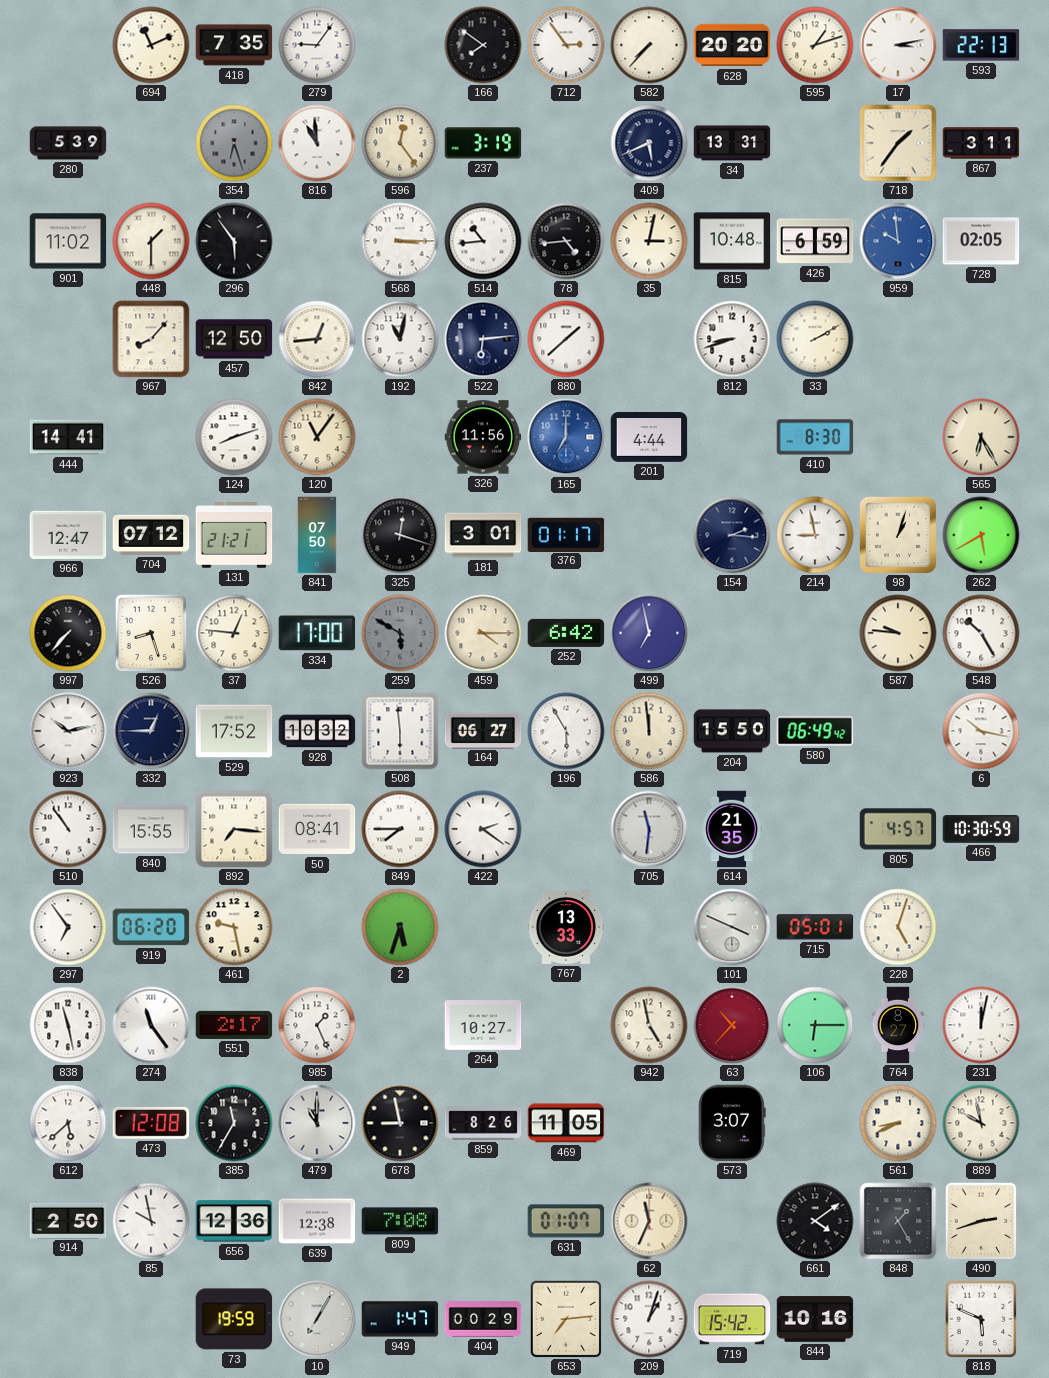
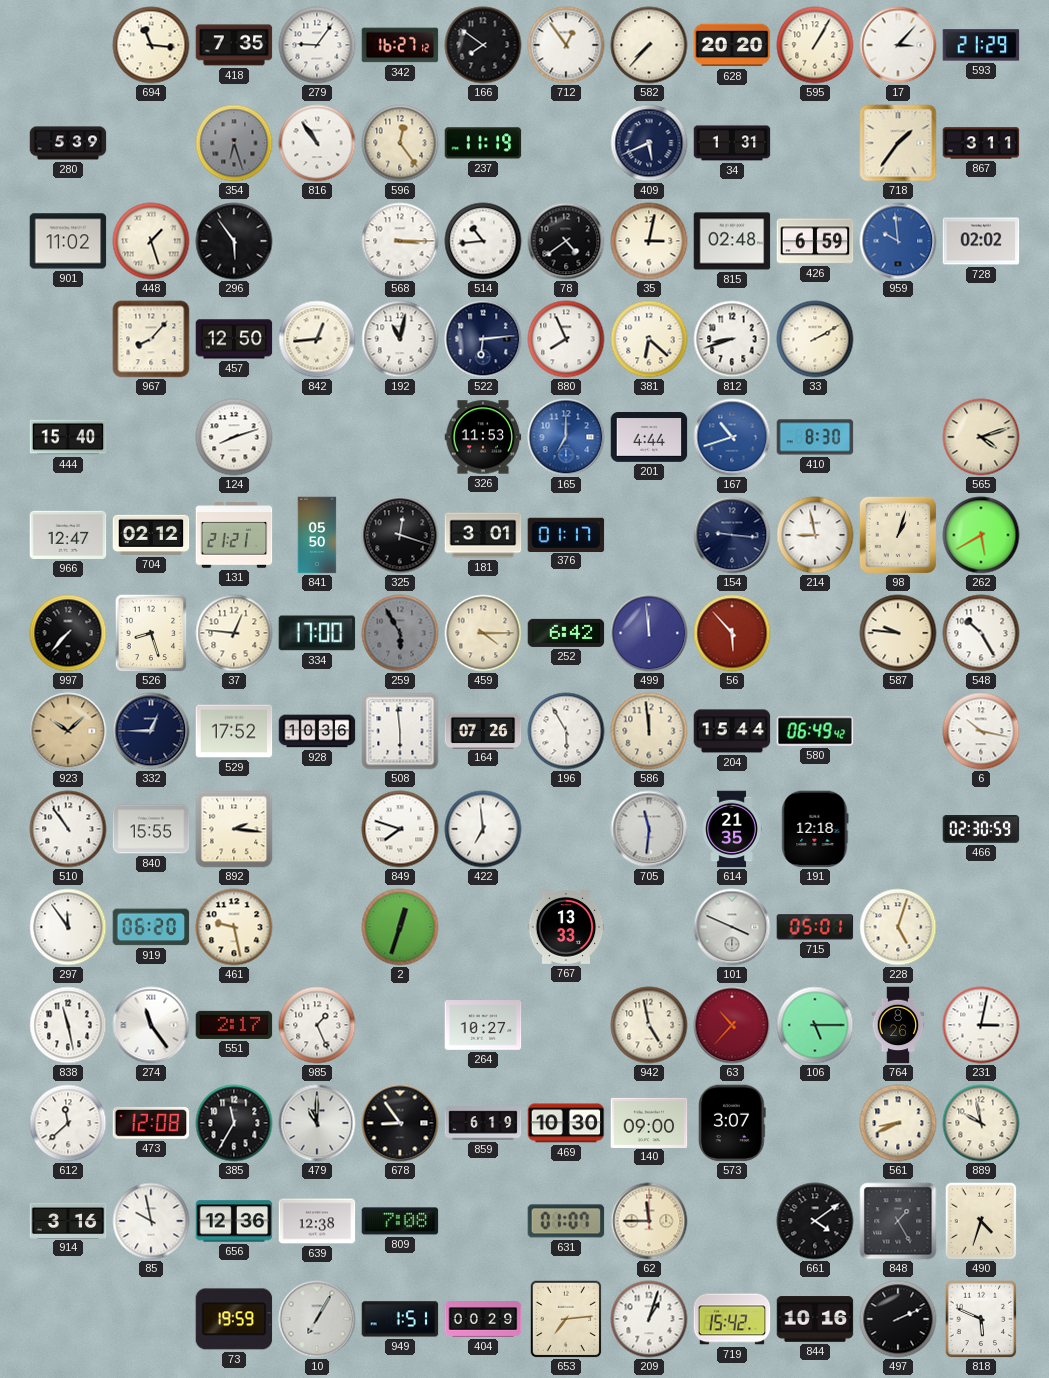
694: 11:11 -> 11:16
342: none -> 16:27
712: 2:54 -> 12:54
595: 1:12 -> 1:05
17: 3:13 -> 3:07
593: 22:13 -> 21:29
816: 10:59 -> 10:54
237: 3:19 -> 11:19
34: 13:31 -> 1:31
448: 1:30 -> 1:27
78: 4:44 -> 4:39
815: 10:48 -> 02:48
728: 02:05 -> 02:02
880: 1:38 -> 7:56
381: none -> 6:22
444: 14:41 -> 15:40
120: 11:06 -> none
326: 11:56 -> 11:53
167: none -> 10:42
565: 6:25 -> 4:12
704: 07:12 -> 02:12
841: 07:50 -> 05:50
154: 2:16 -> 9:16
259: 5:50 -> 5:55
499: 6:58 -> 11:59
56: none -> 5:53
923: 10:13 -> 10:08
923 dial: white -> champagne
928: 10:32 -> 10:36
164: 06:27 -> 07:26
204: 15:50 -> 15:44
892: 7:16 -> 2:16
50: 08:41 -> none
849: 7:45 -> 7:48
422: 2:21 -> 6:59
191: none -> 12:18
805: 4:57 -> none
466: 10:30 -> 02:30
297: 6:54 -> 11:54
2: 5:33 -> 12:33
106: 6:15 -> 5:15
764: 8:27 -> 8:26
231: 12:02 -> 3:02
612: 5:38 -> 11:38
678: 8:58 -> 8:54
859: 8:26 -> 6:19
469: 11:05 -> 10:30
140: none -> 09:00
914: 2:50 -> 3:16
62: 11:34 -> 11:45
490: 2:42 -> 4:33
949: 1:47 -> 1:51
497: none -> 2:11
